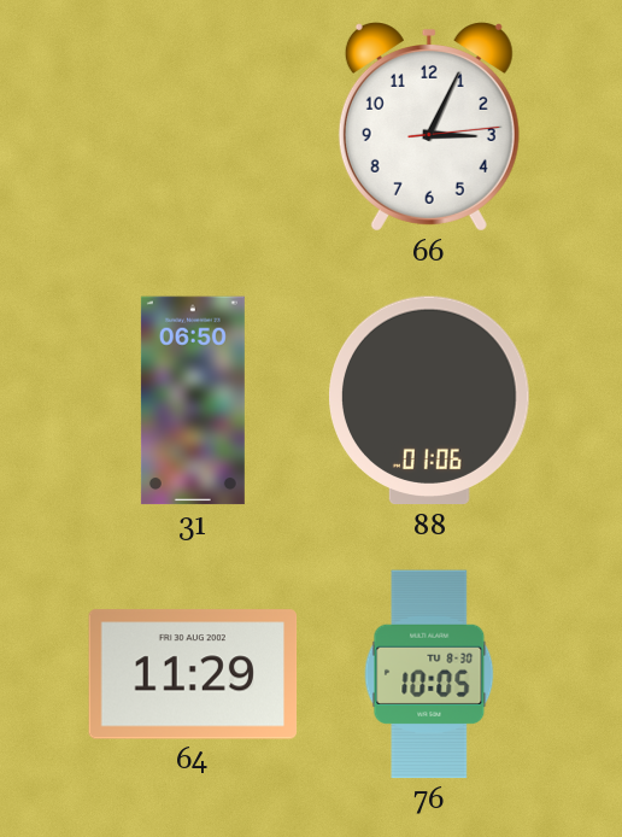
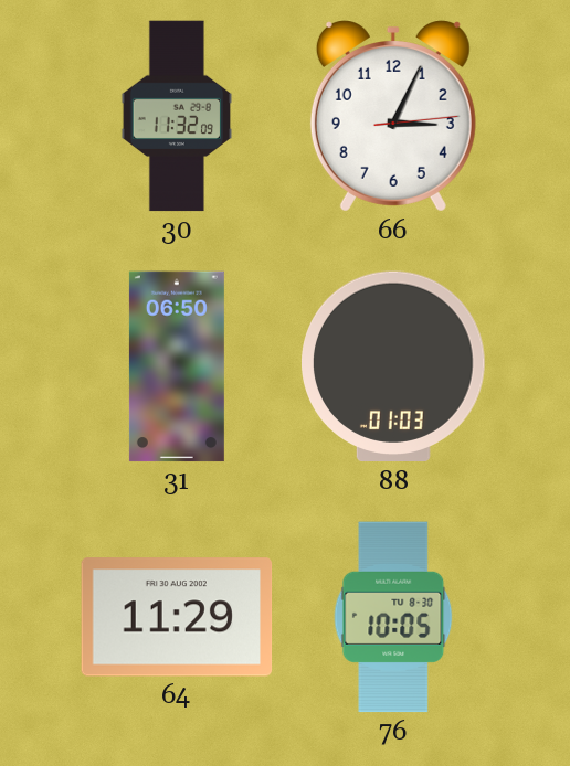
30: none -> 11:32
88: 01:06 -> 01:03
